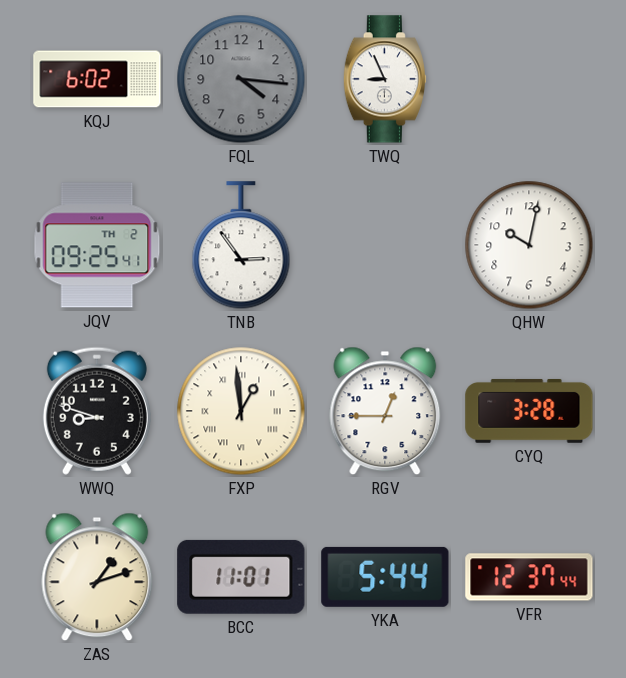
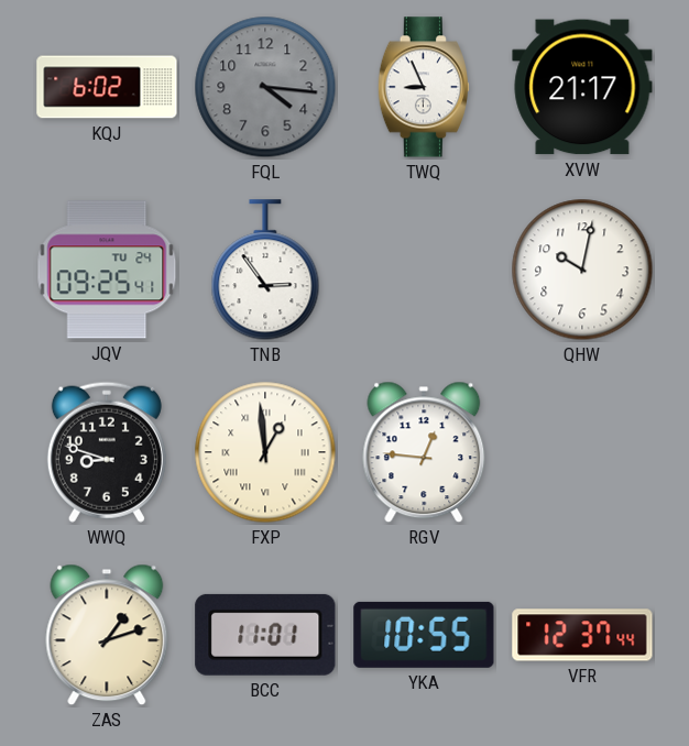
XVW: none -> 21:17
JQV date: TH 2 -> TU 24
RGV: 12:45 -> 12:46
CYQ: 3:28 -> none
YKA: 5:44 -> 10:55
